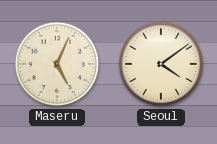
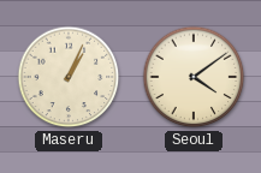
Maseru: 5:04 -> 1:04
